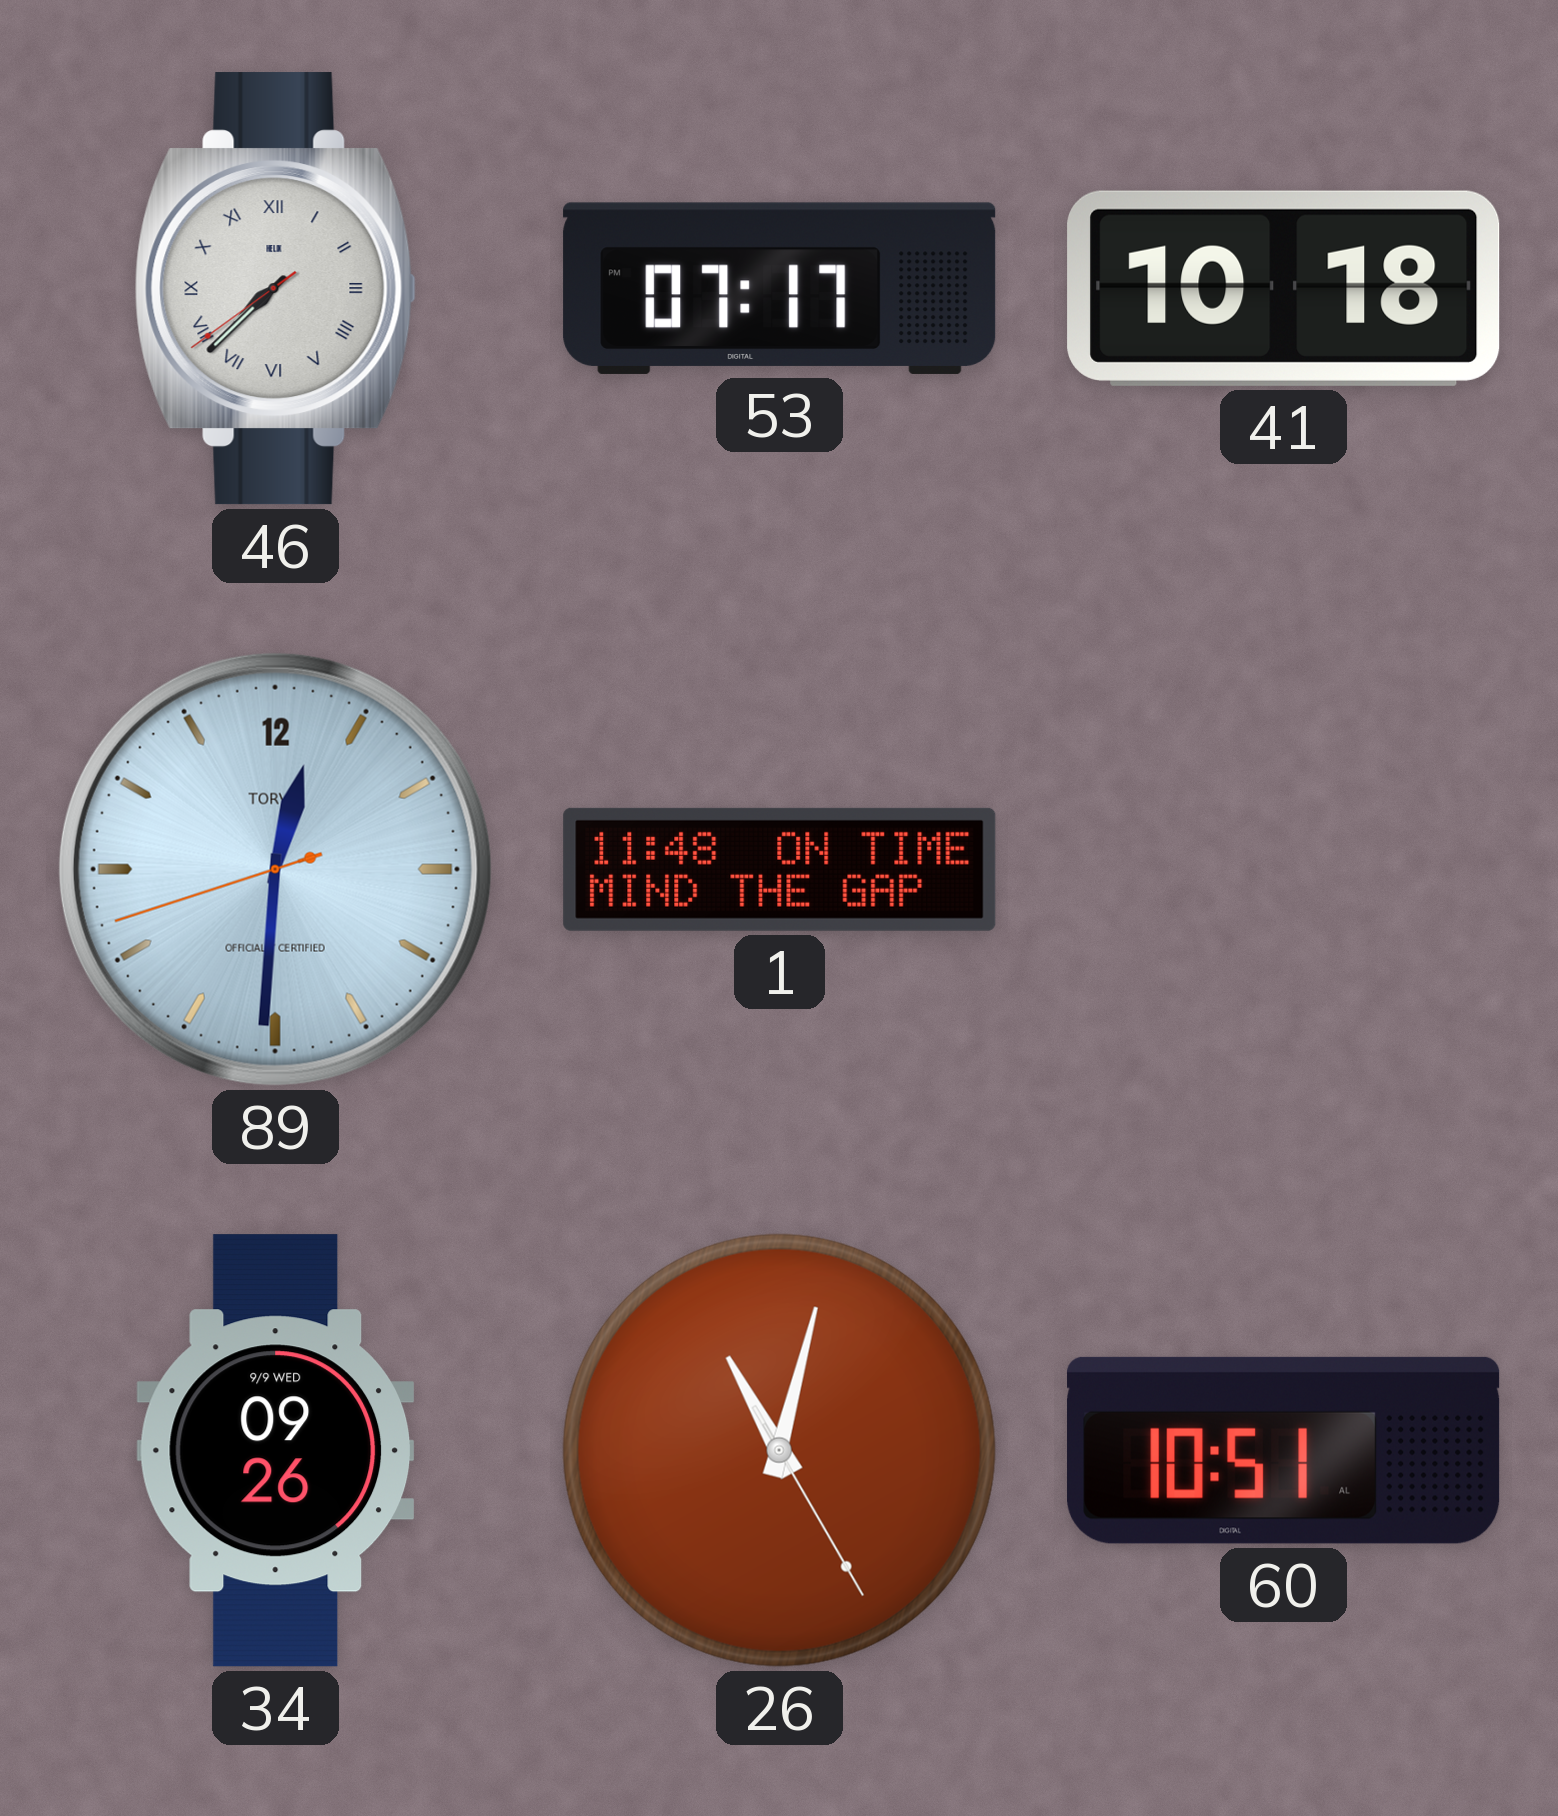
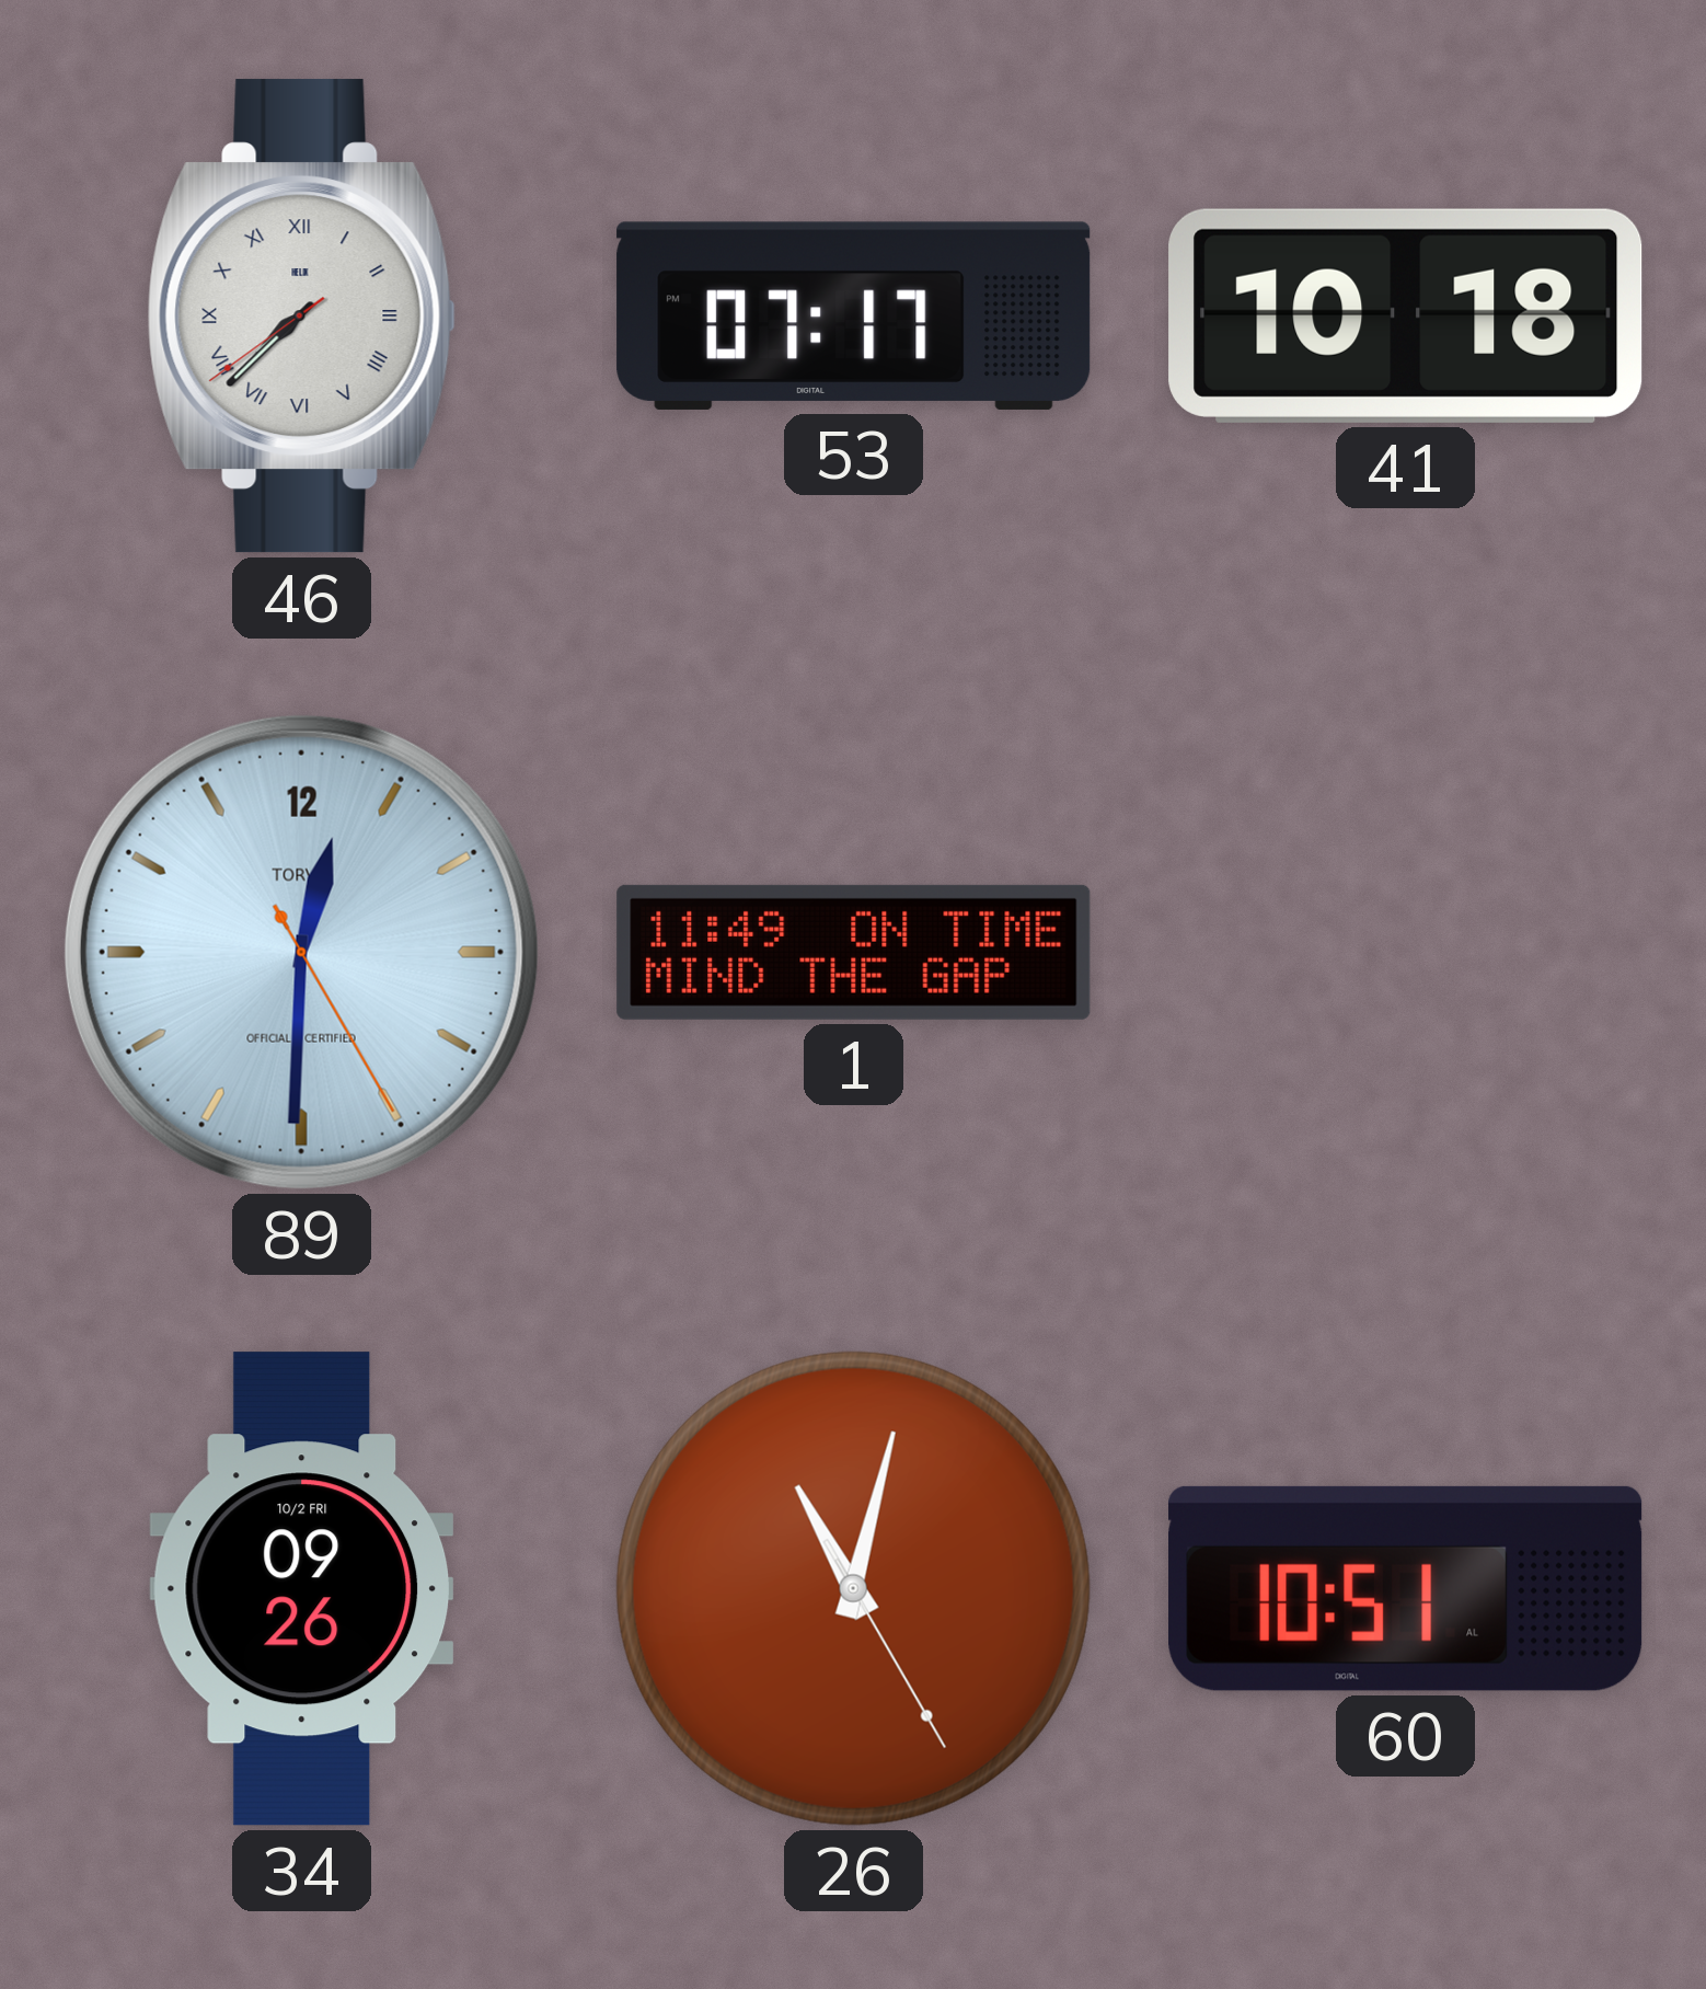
89: 12:30:42 -> 12:30:25
1: 11:48 -> 11:49
34 date: 9/9 WED -> 10/2 FRI
